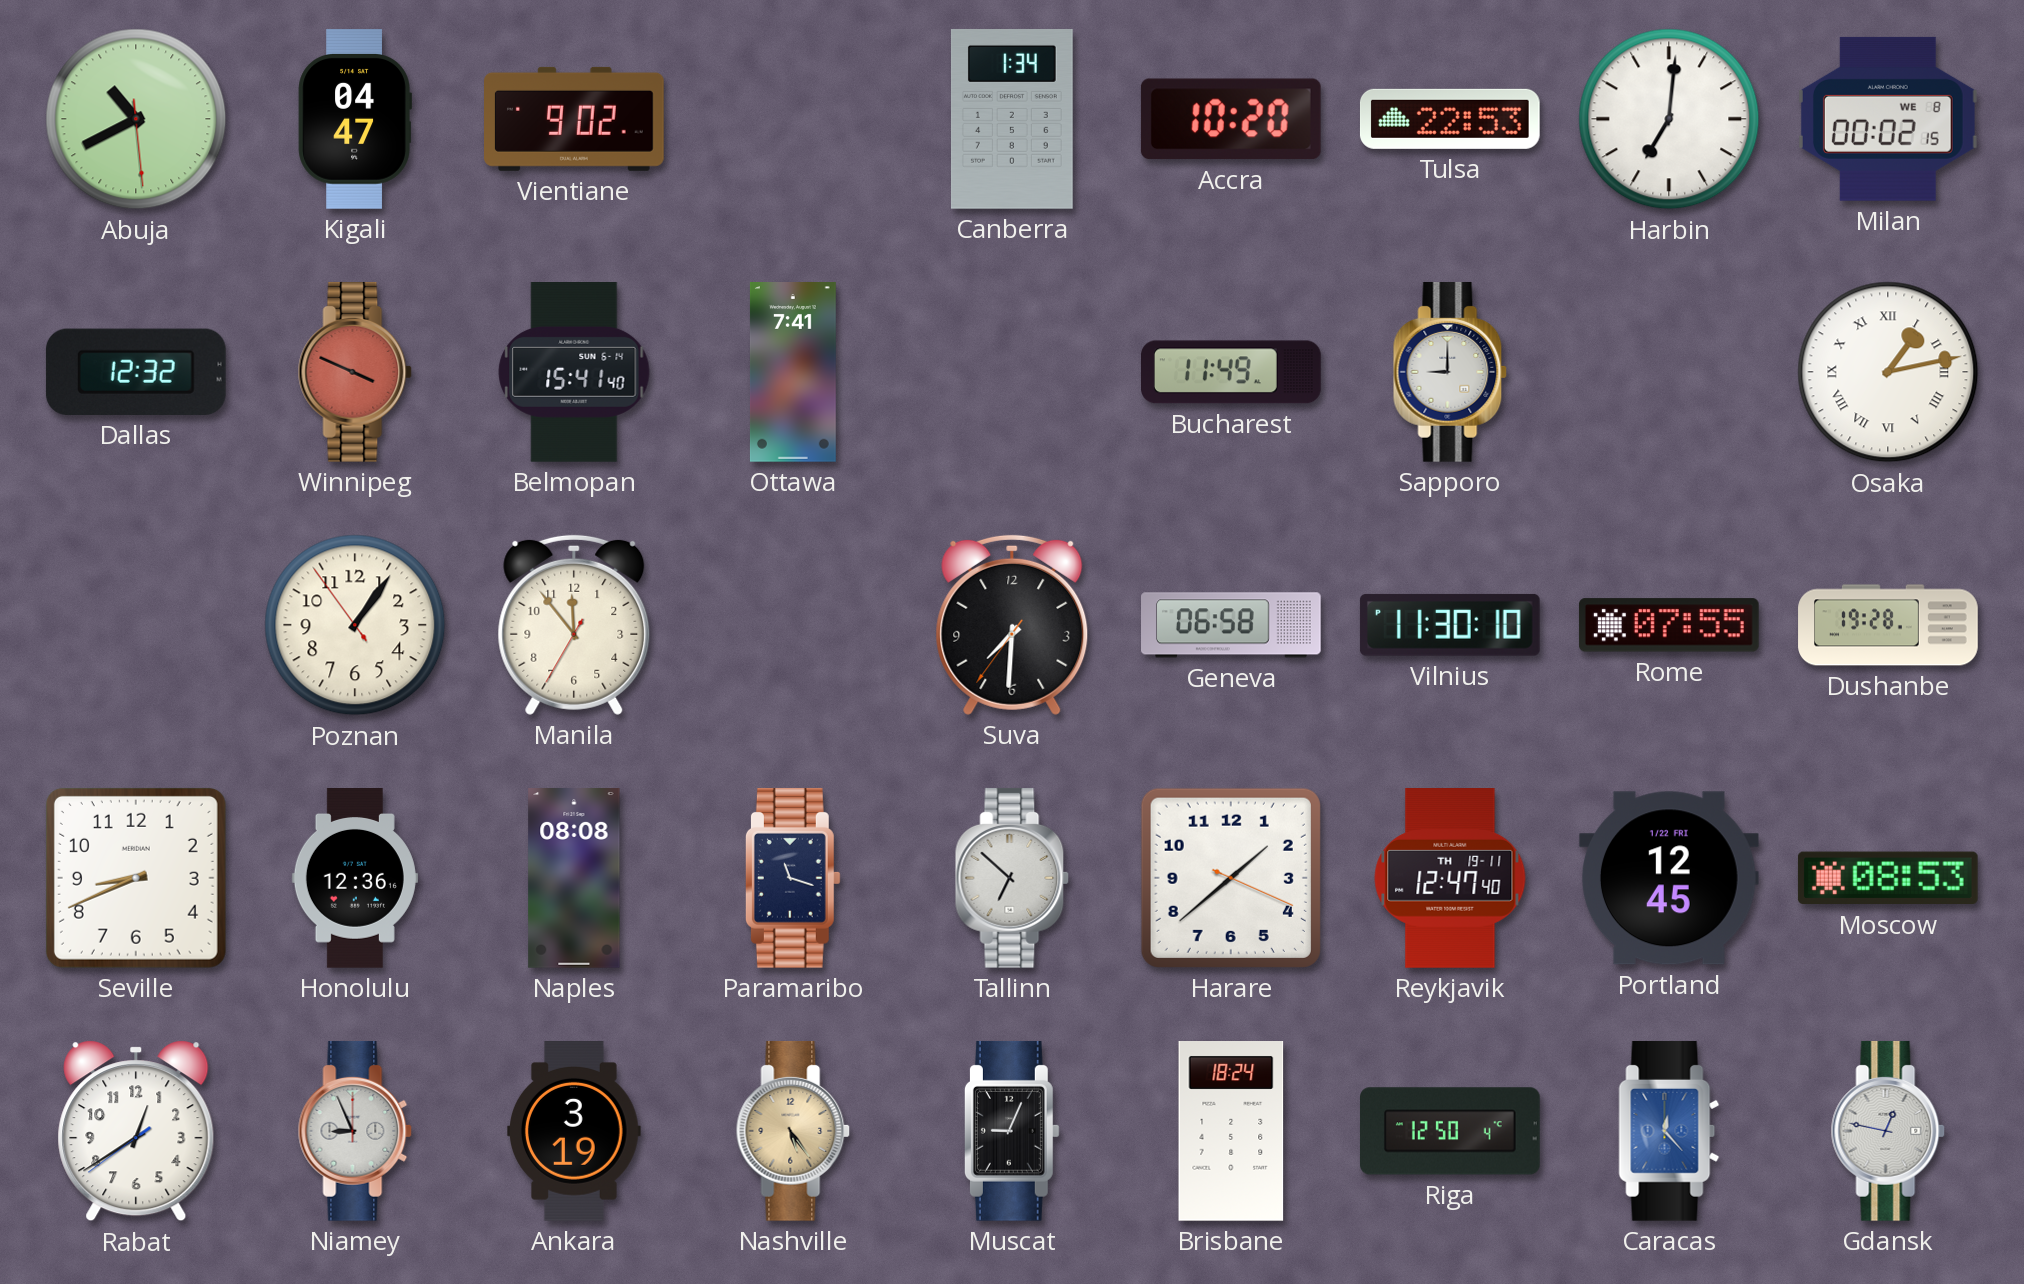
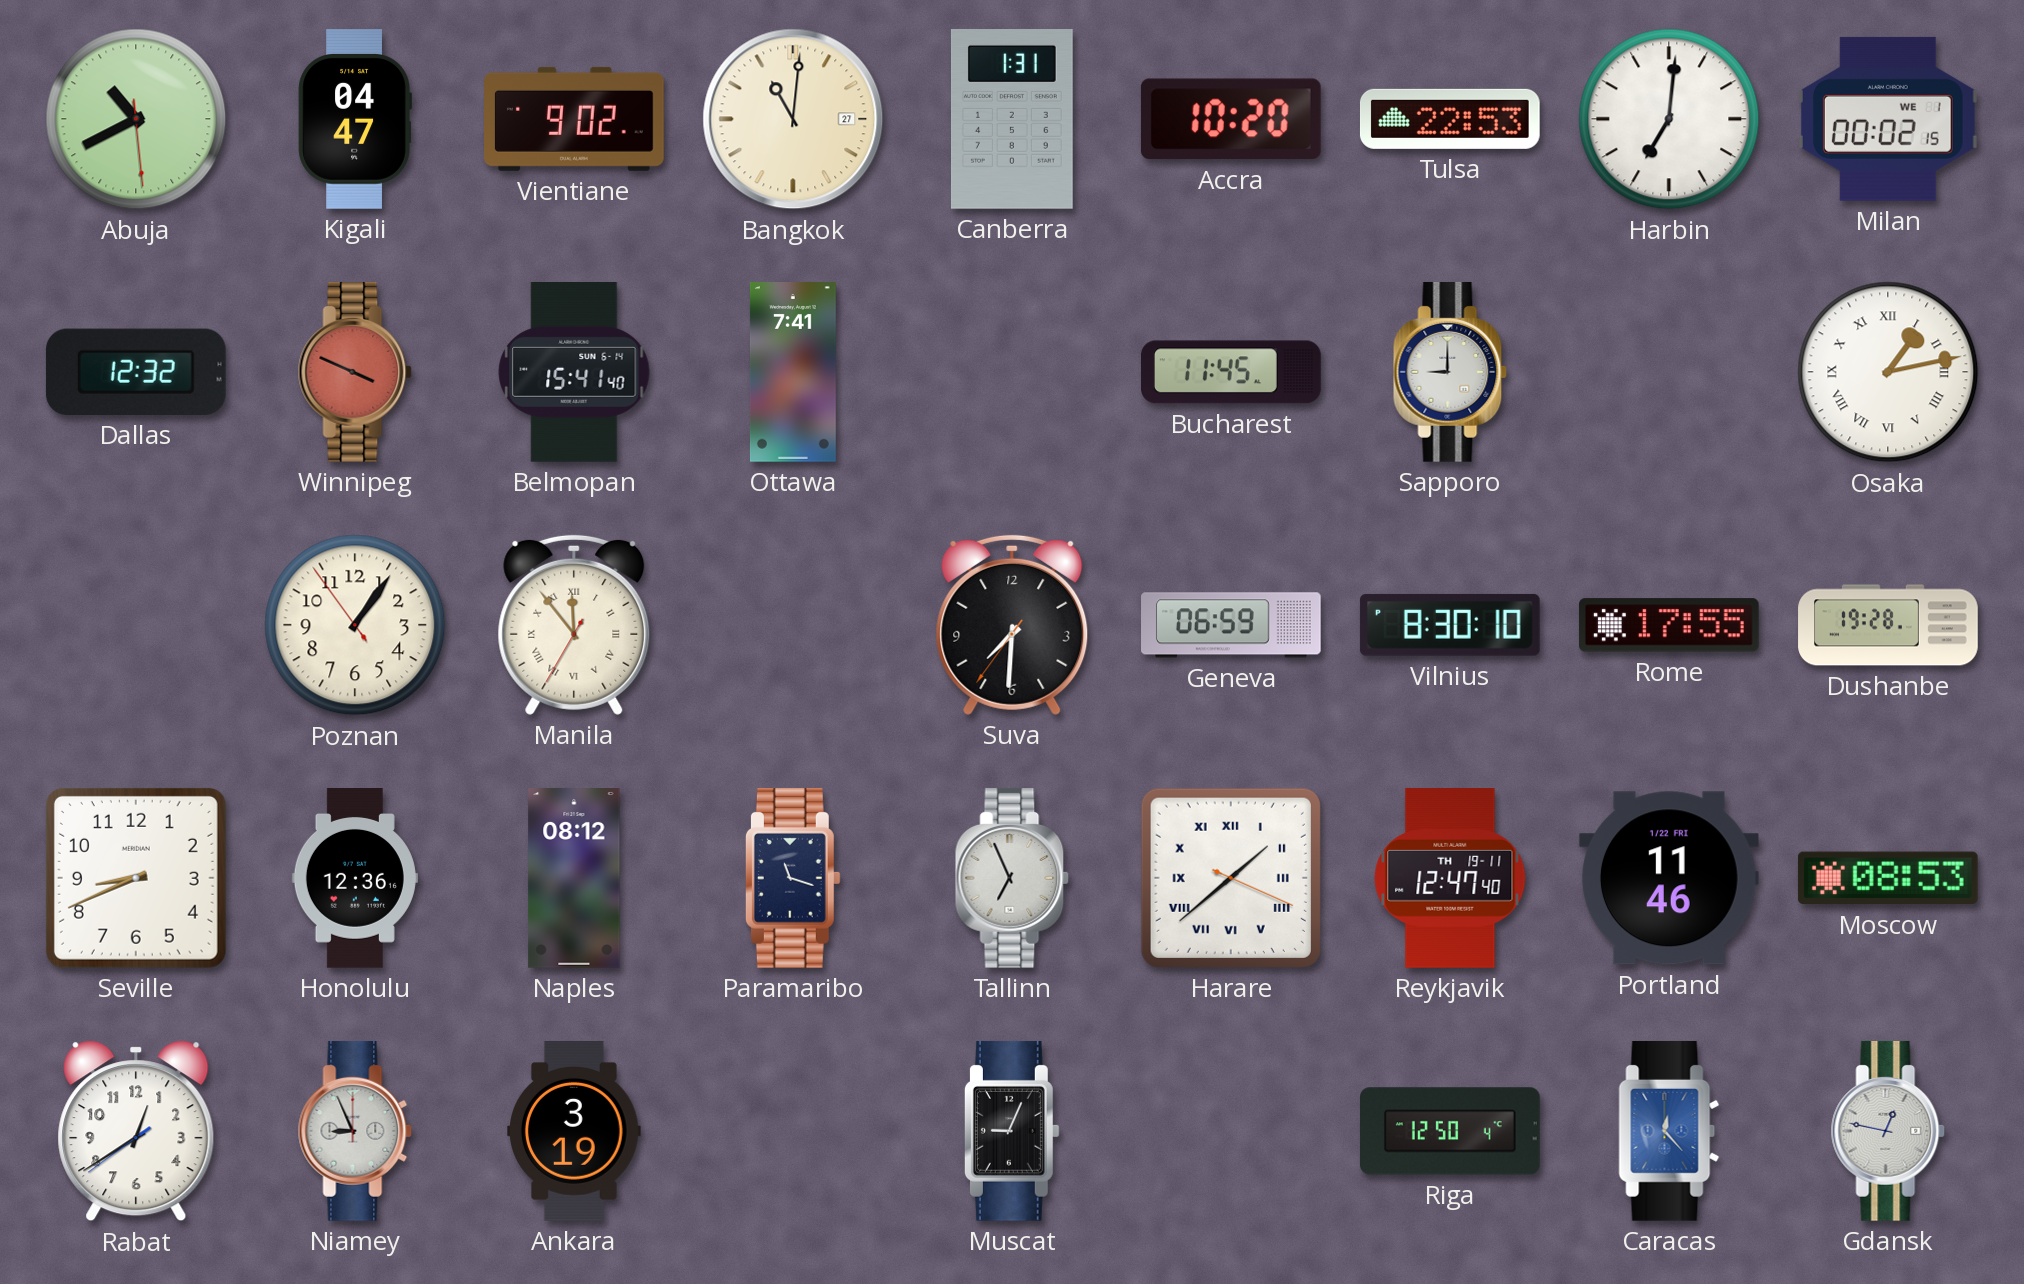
Bangkok: none -> 11:01
Canberra: 1:34 -> 1:31
Milan date: WE 8 -> WE 1
Bucharest: 11:49 -> 11:45
Manila numerals: Arabic -> Roman
Geneva: 06:58 -> 06:59
Vilnius: 11:30 -> 8:30
Rome: 07:55 -> 17:55
Naples: 08:08 -> 08:12
Tallinn: 6:52 -> 6:56
Harare numerals: Arabic -> Roman
Portland: 12:45 -> 11:46
Nashville: 5:24 -> none
Brisbane: 18:24 -> none
